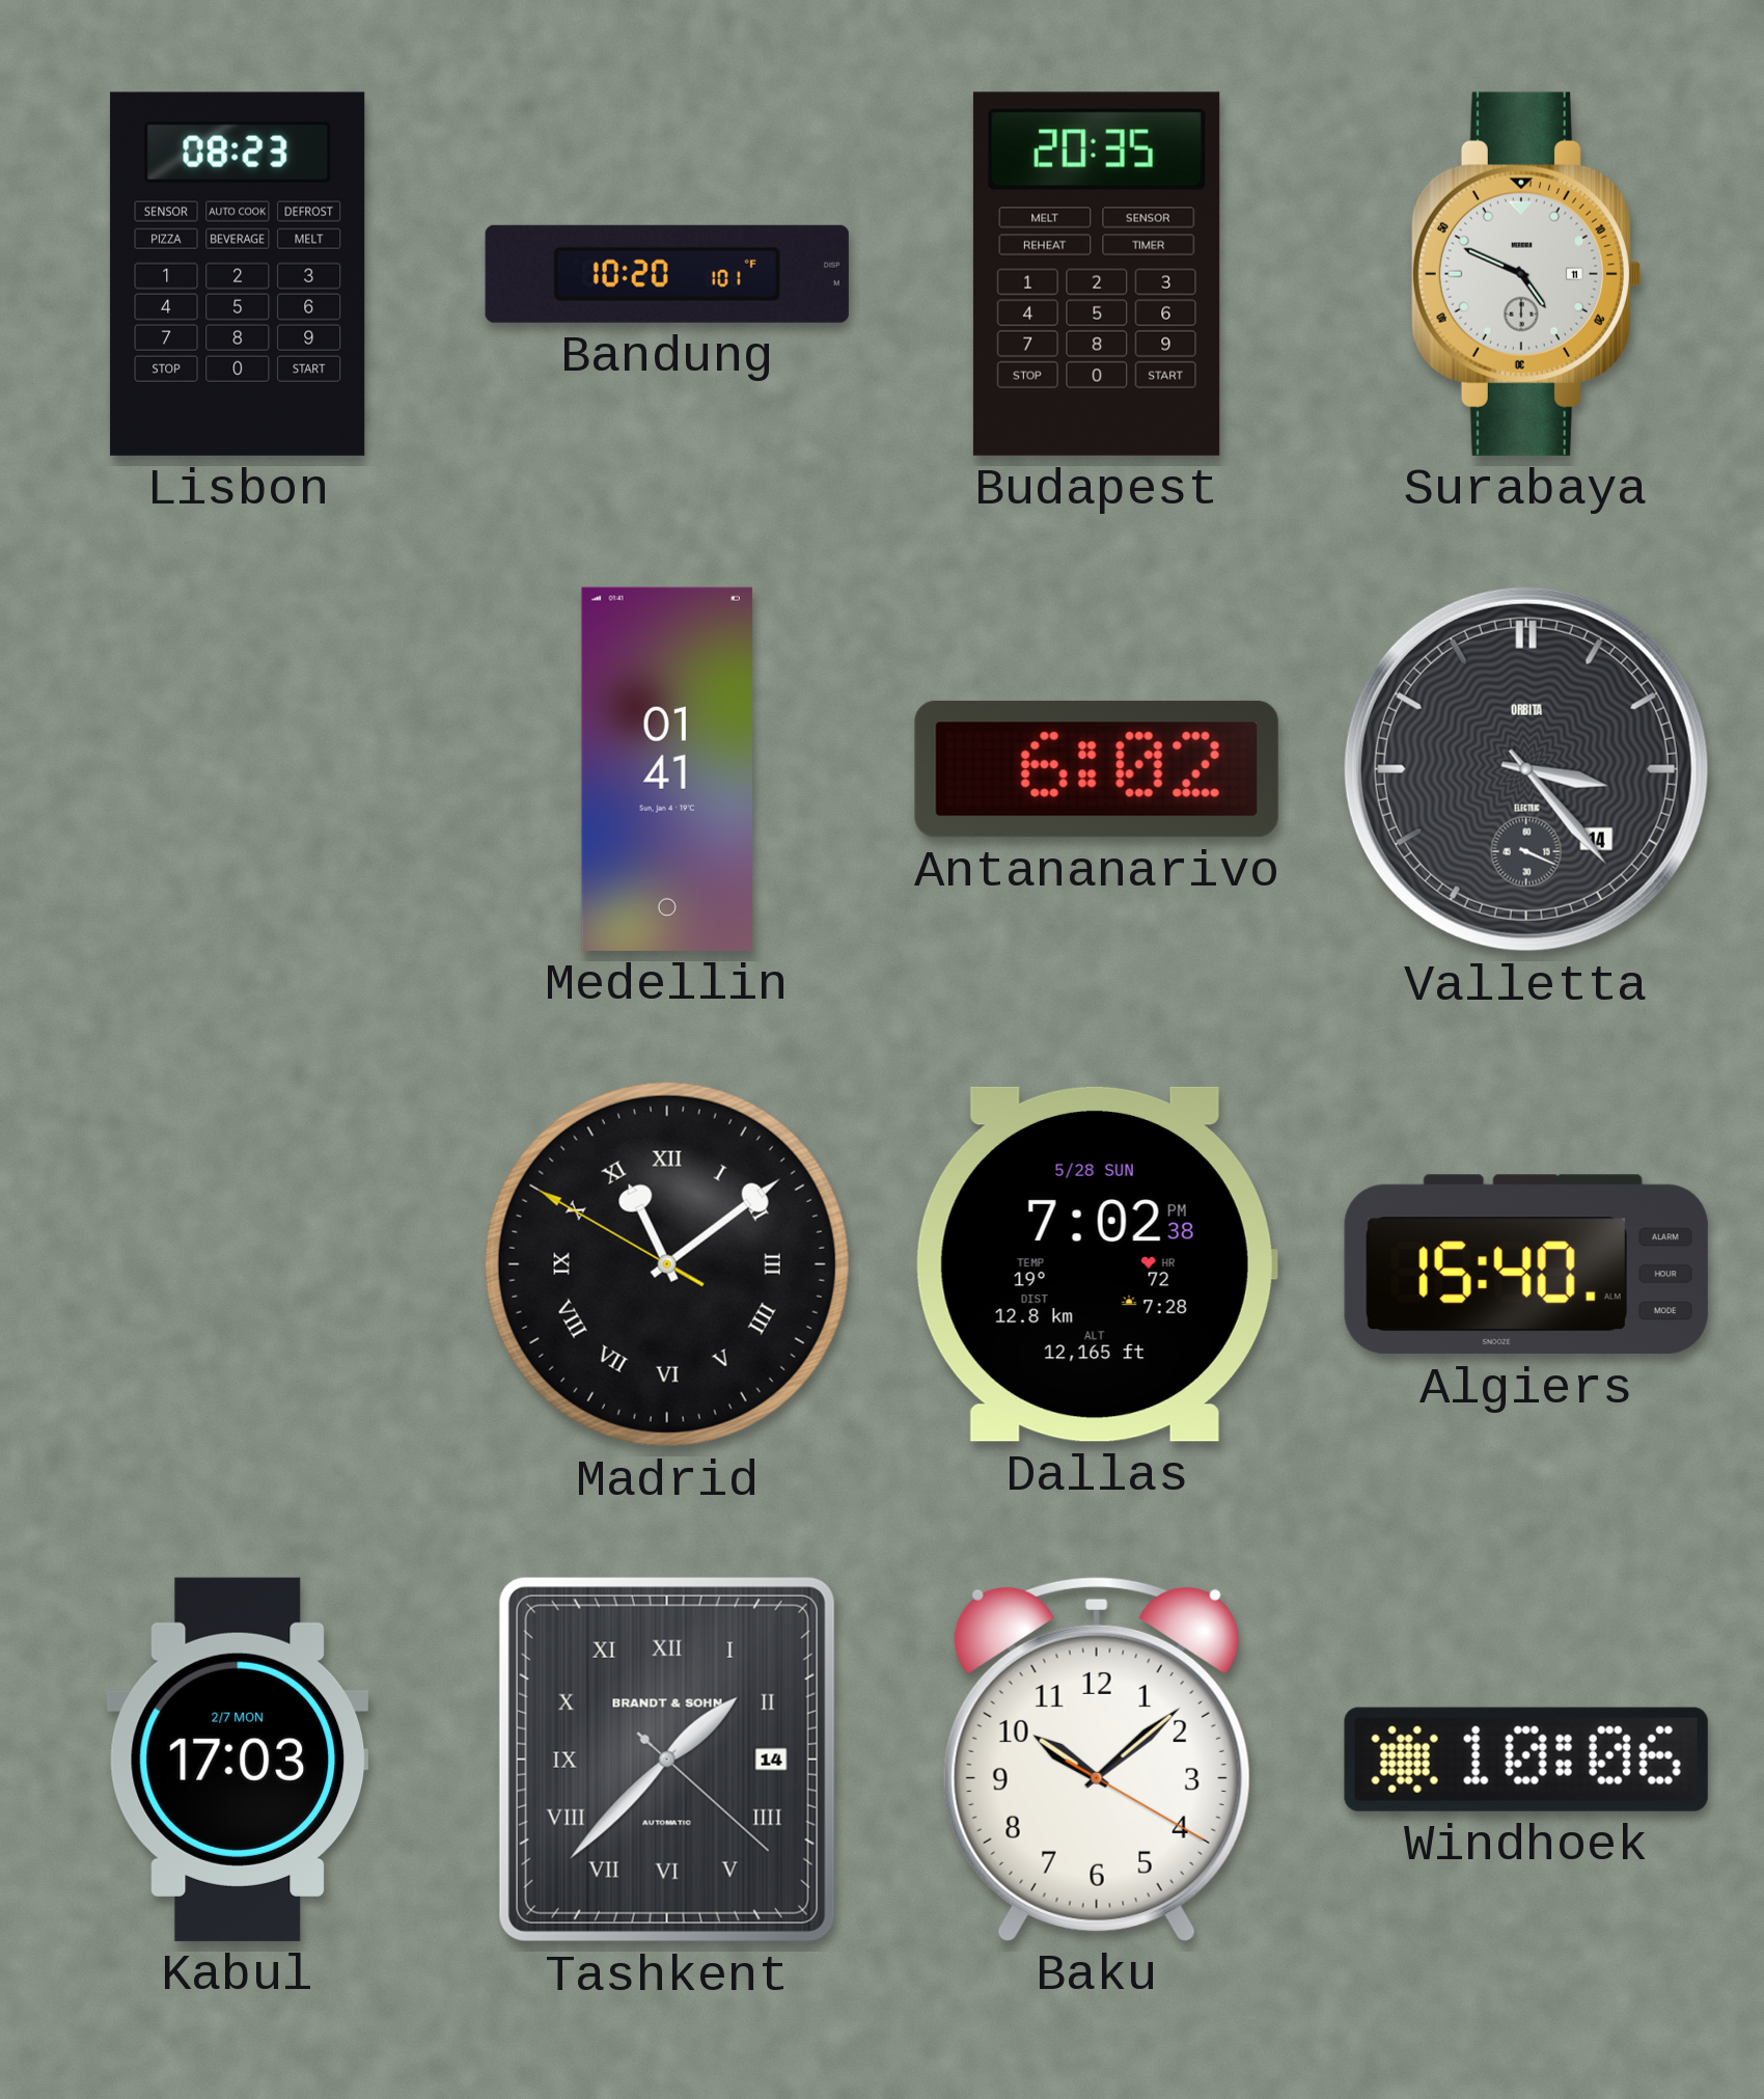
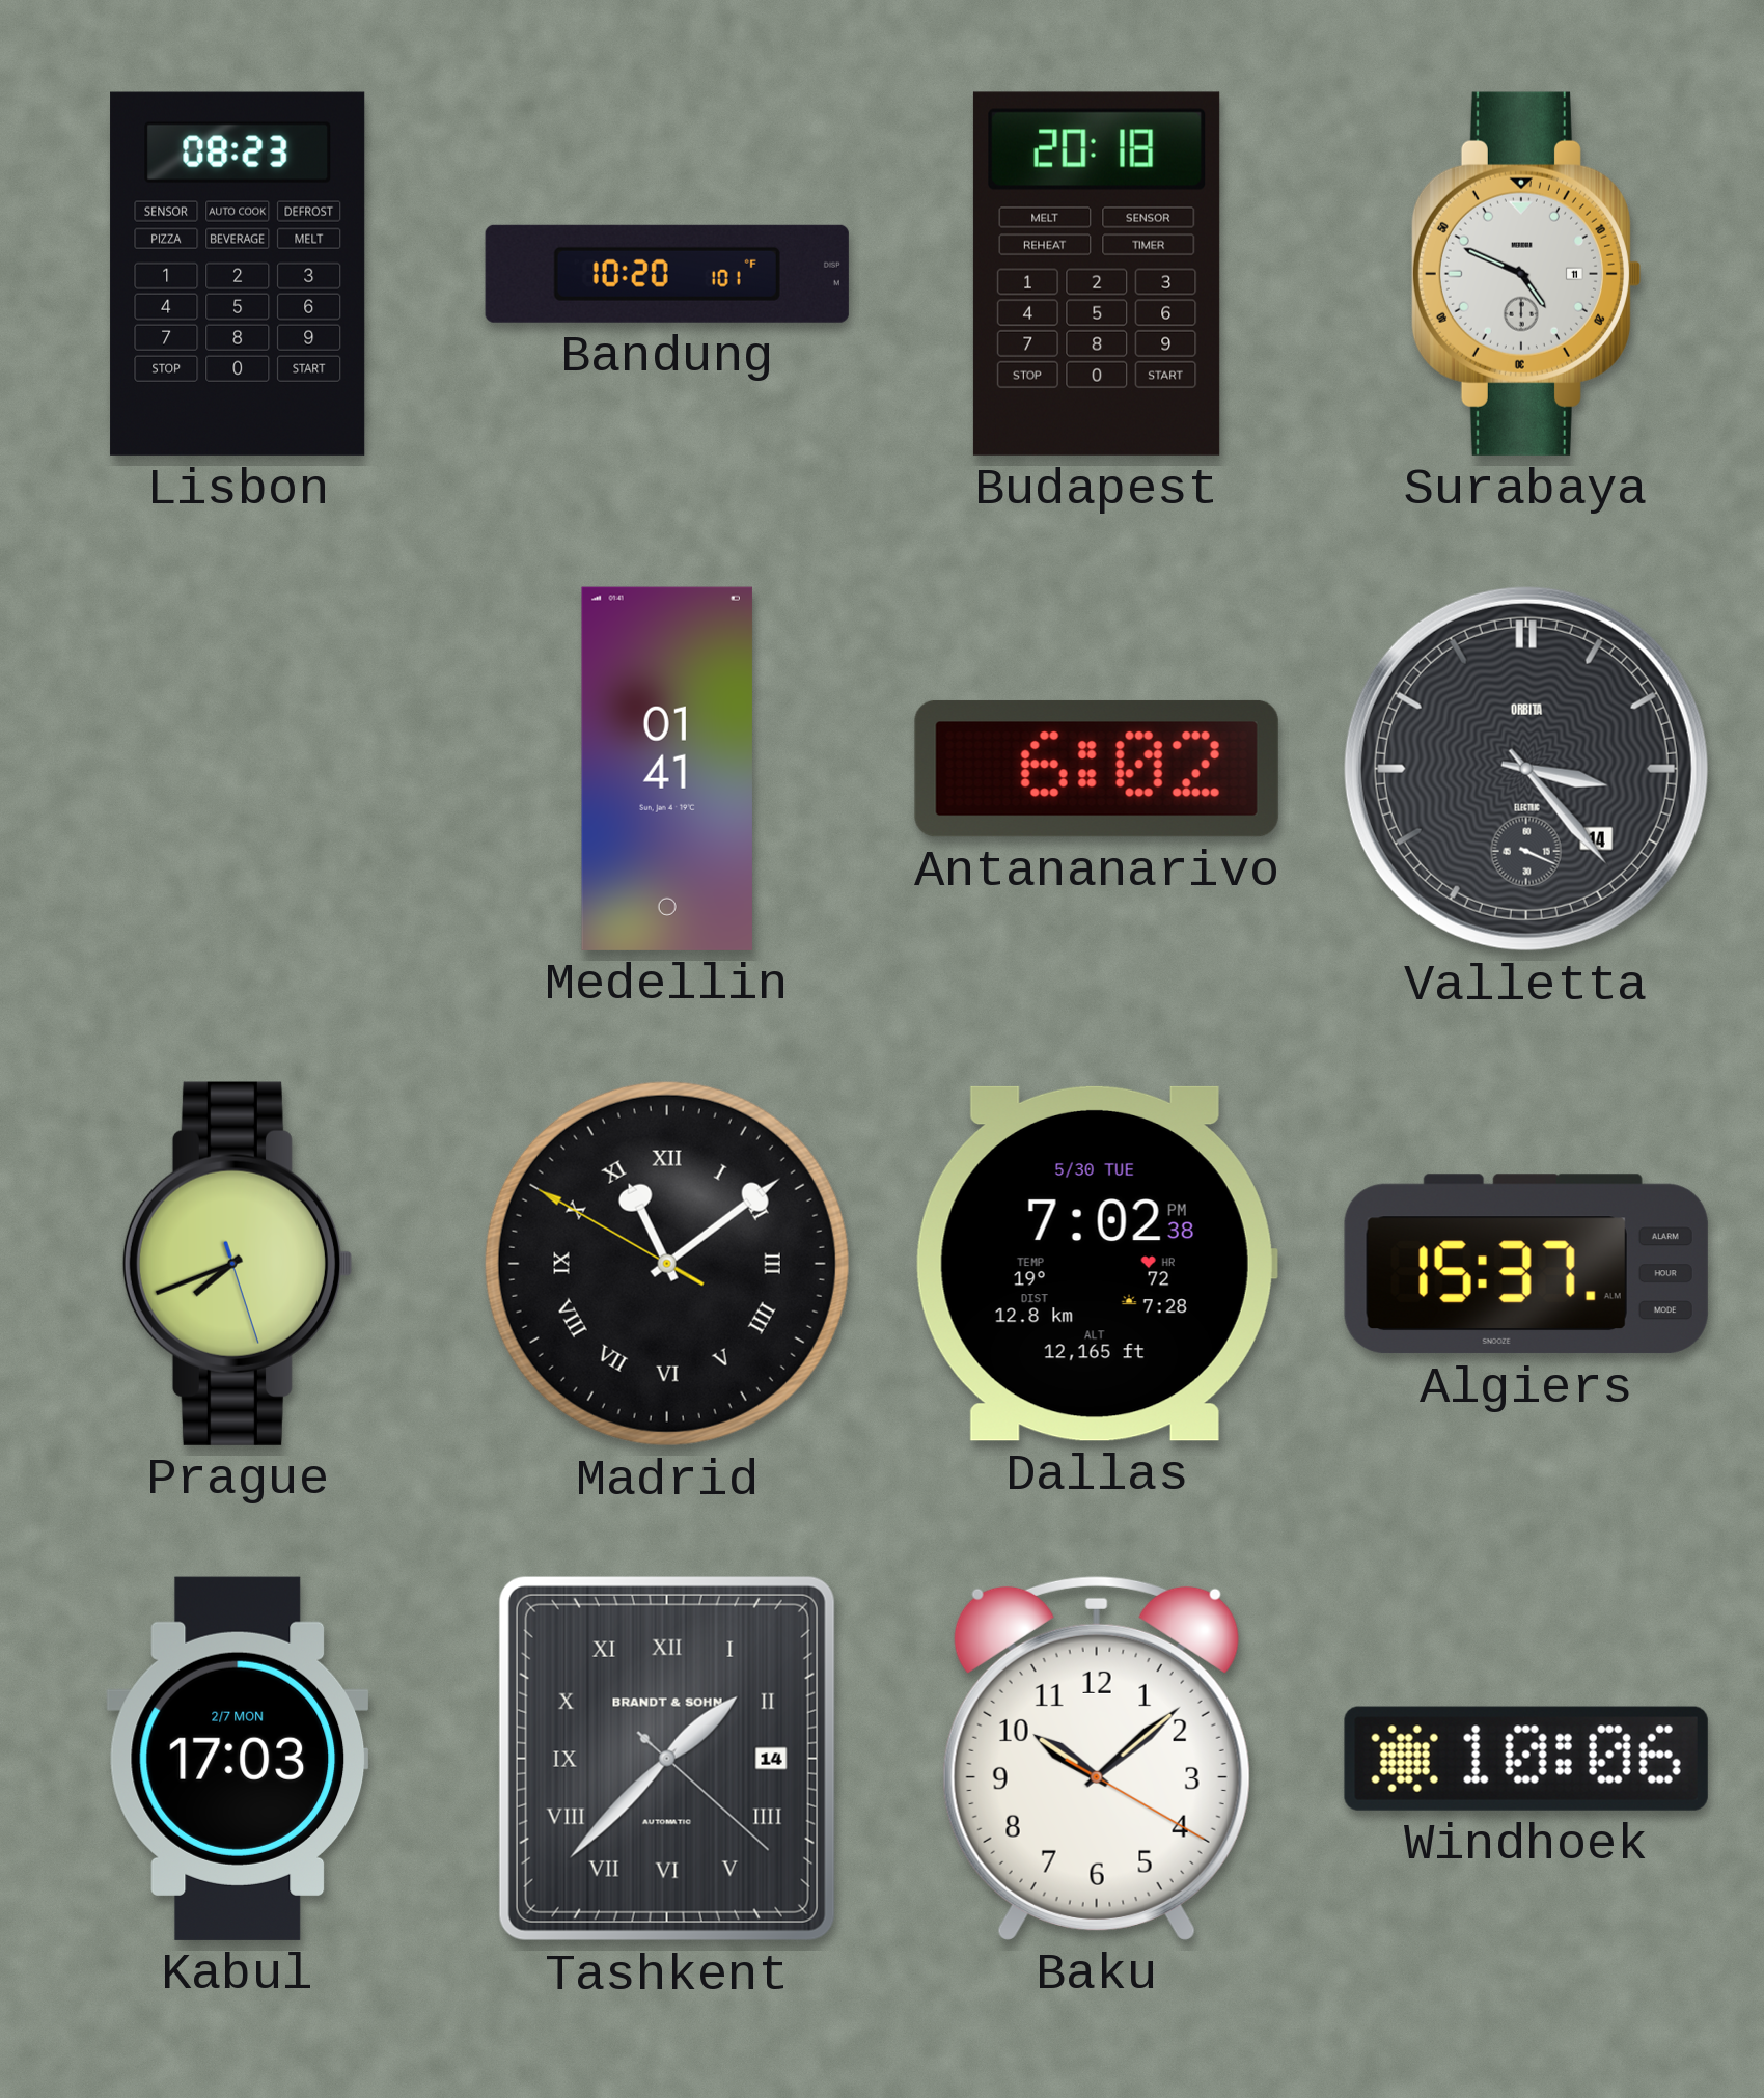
Budapest: 20:35 -> 20:18
Prague: none -> 7:41
Dallas date: 5/28 SUN -> 5/30 TUE
Algiers: 15:40 -> 15:37
